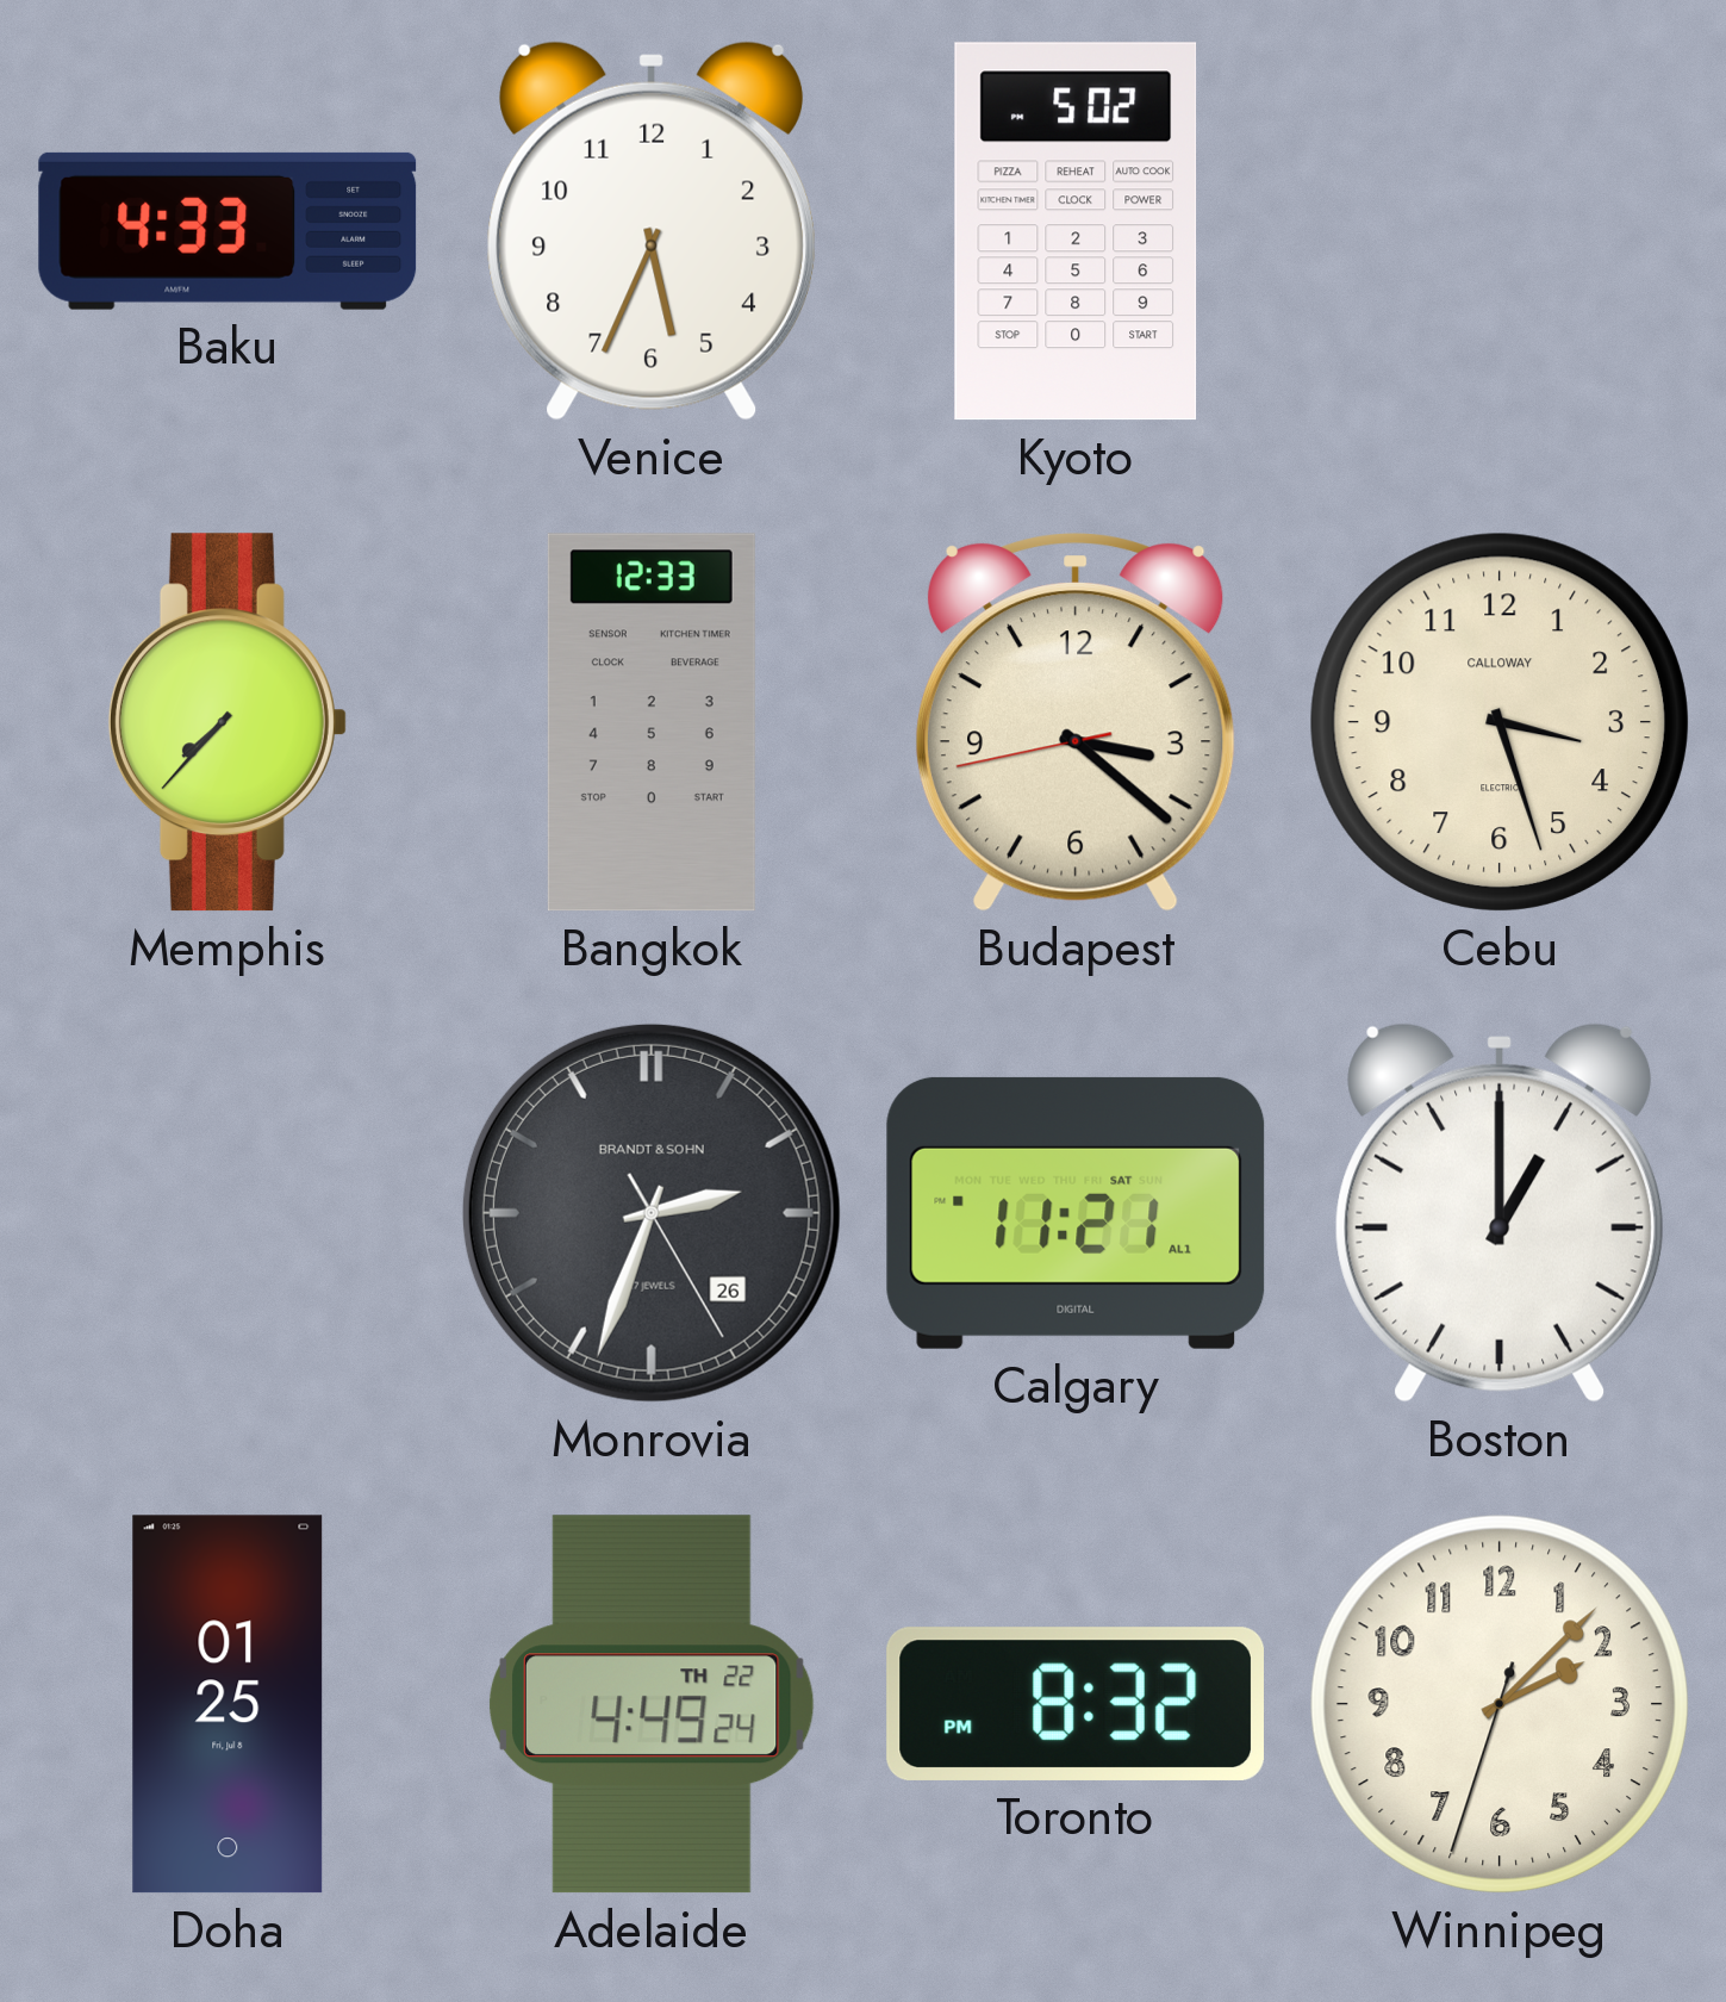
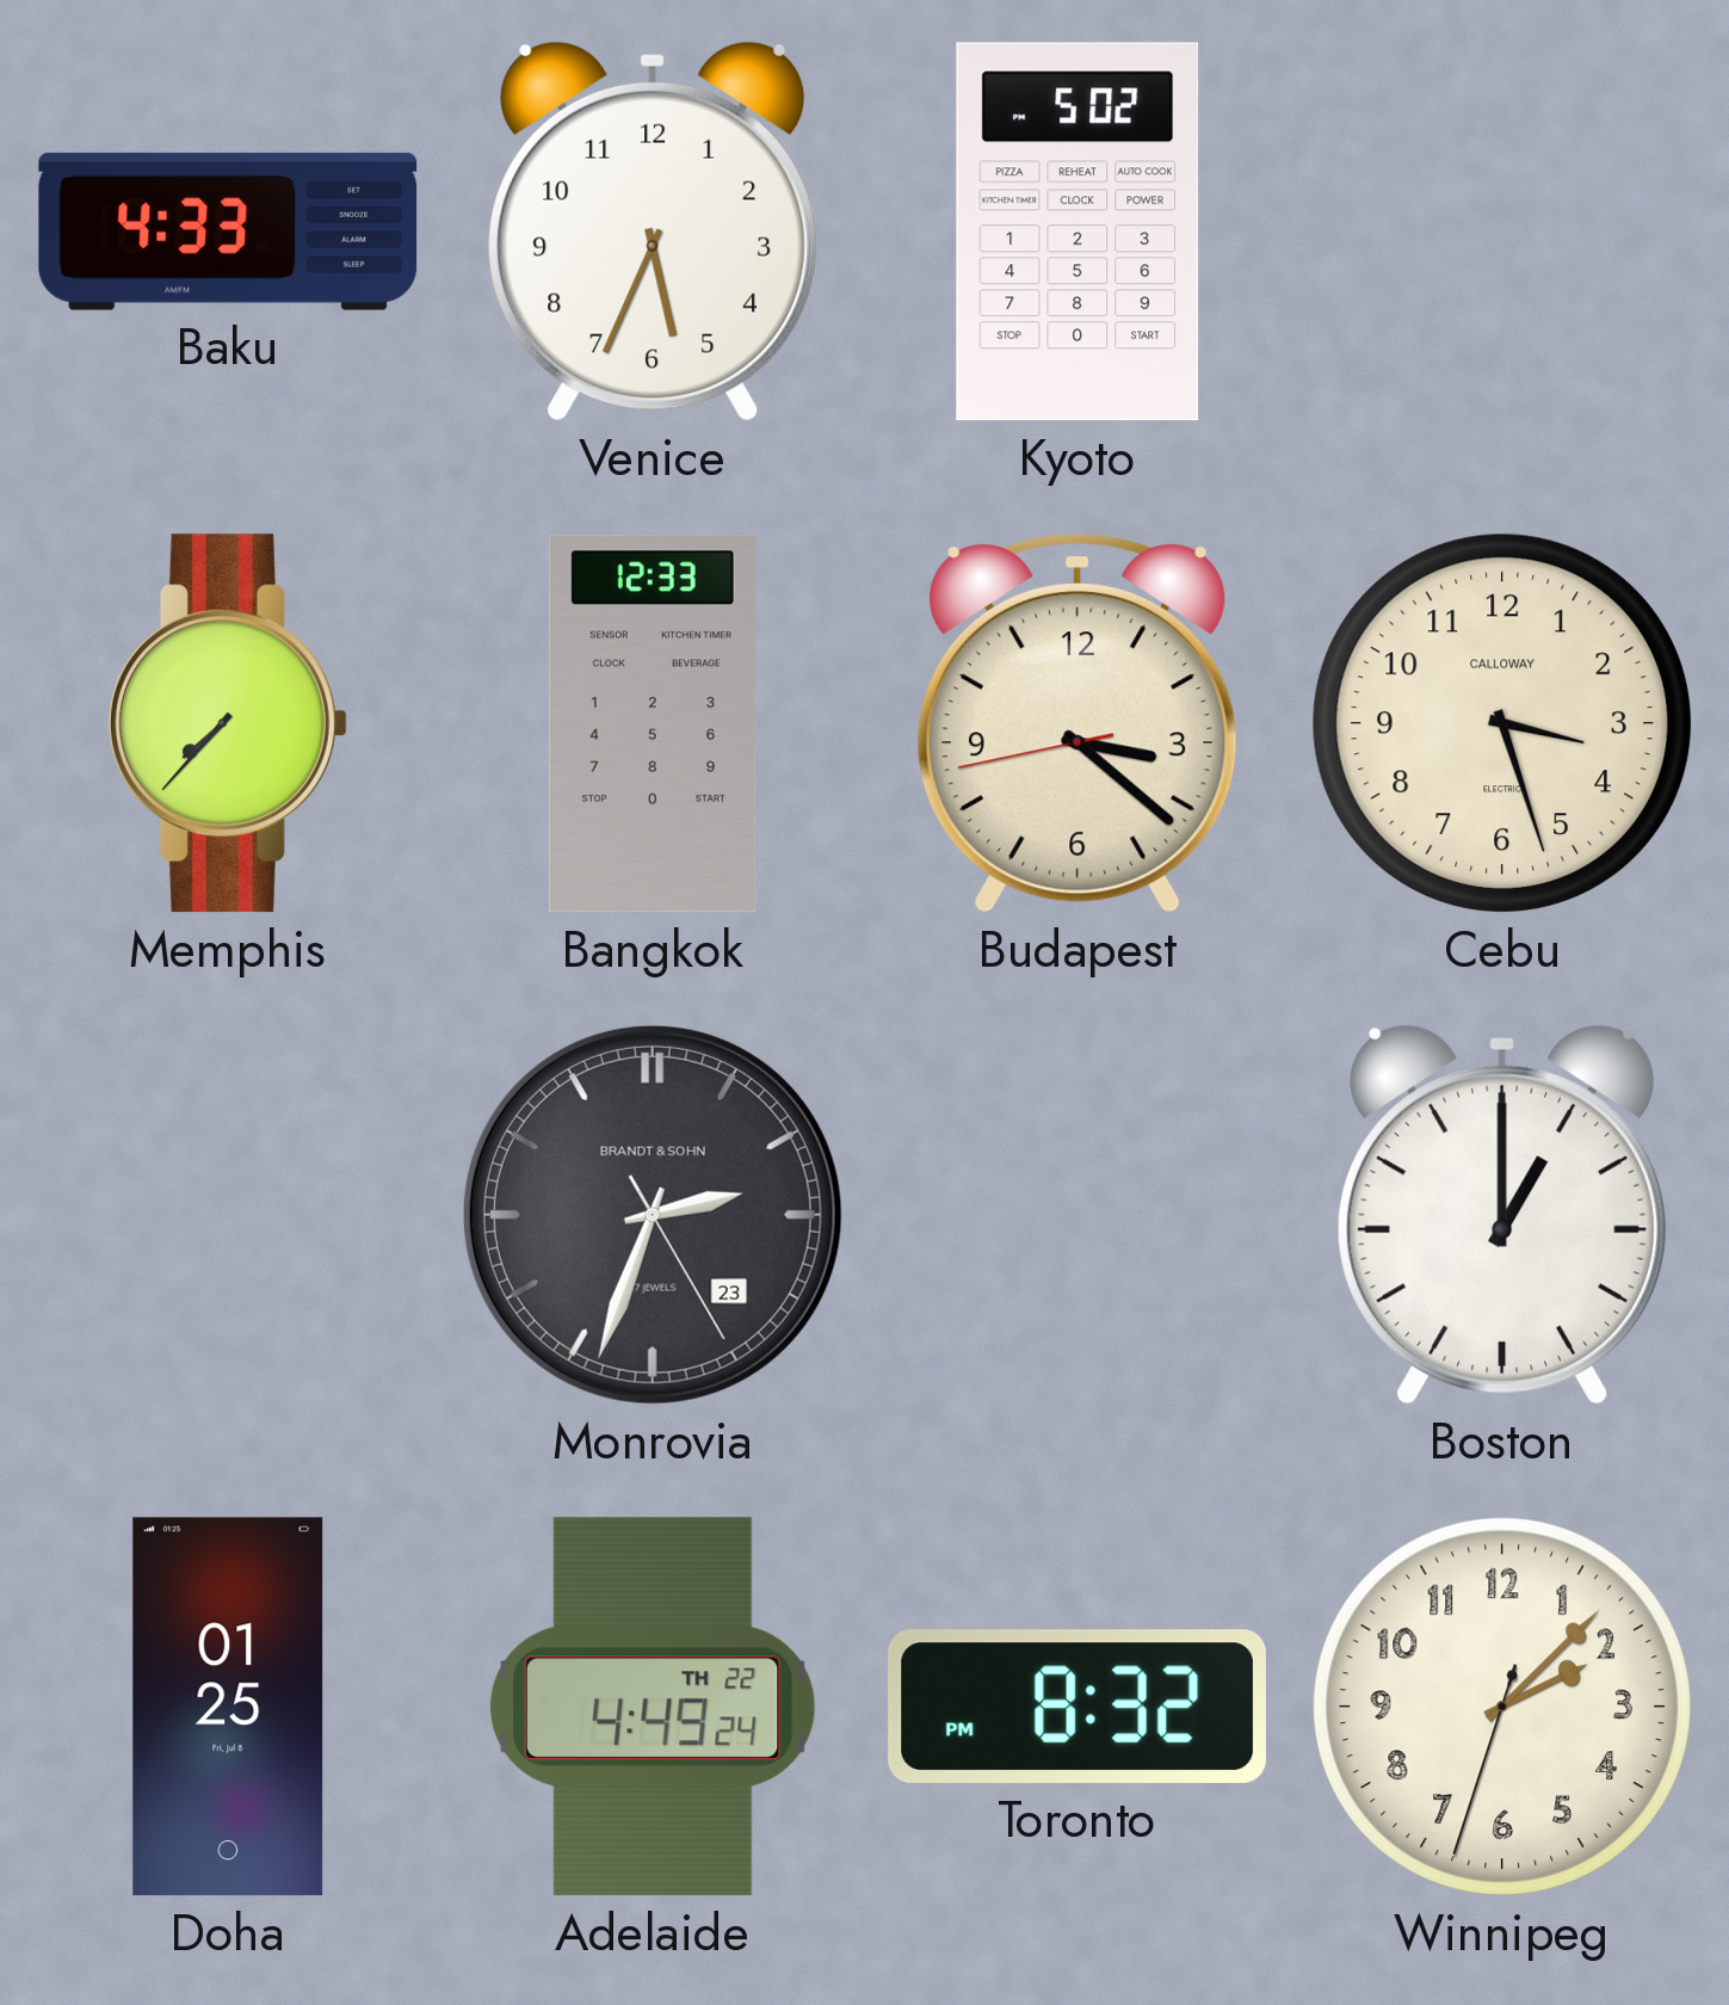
Monrovia date: 26 -> 23
Calgary: 11:21 -> none
